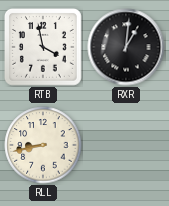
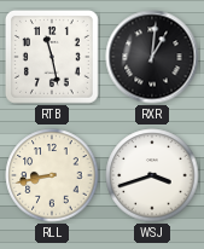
RTB: 3:58 -> 11:28
WSJ: none -> 3:42
